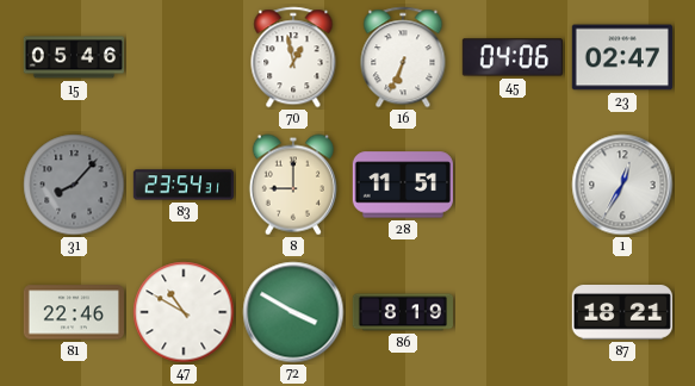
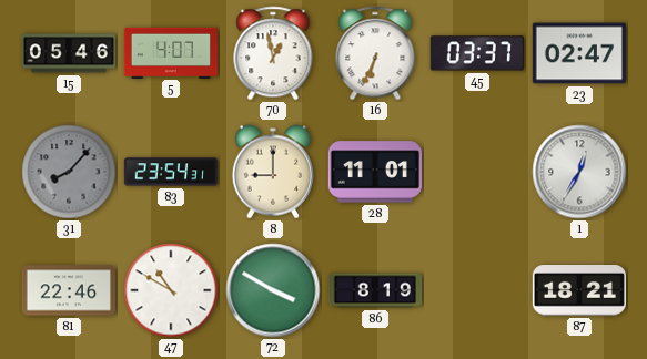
5: none -> 4:07
45: 04:06 -> 03:37
28: 11:51 -> 11:01
